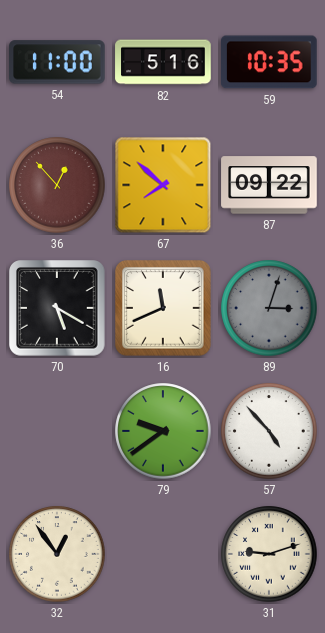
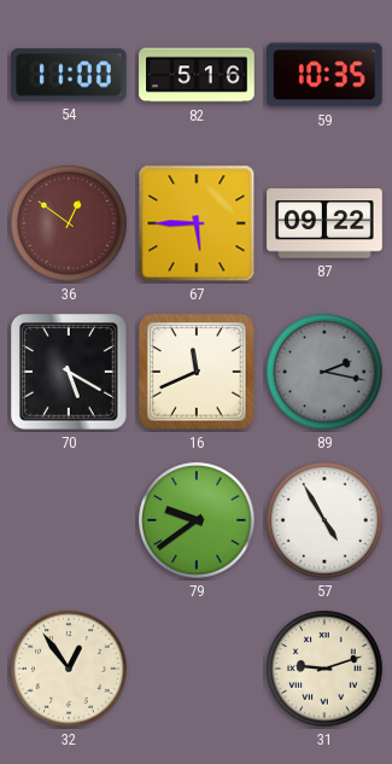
36: 12:53 -> 12:51
67: 7:52 -> 5:45
89: 3:03 -> 2:17
57: 4:53 -> 4:55
